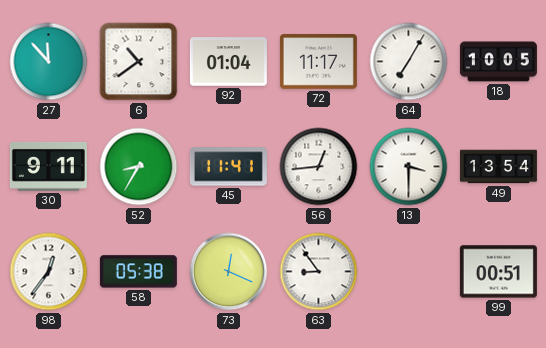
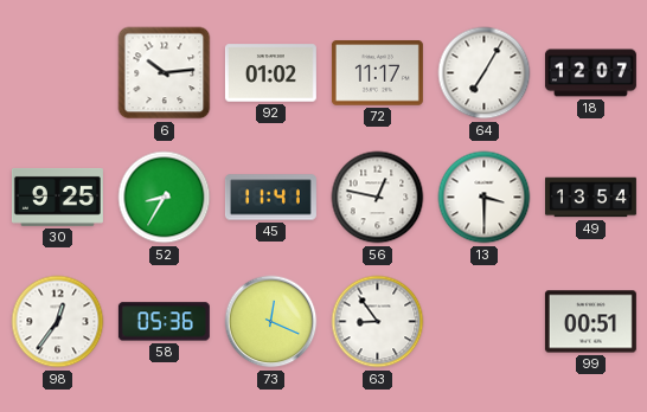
27: 11:53 -> none
6: 10:39 -> 10:14
92: 01:04 -> 01:02
18: 10:05 -> 12:07
30: 9:11 -> 9:25
56: 12:44 -> 12:47
58: 05:38 -> 05:36
